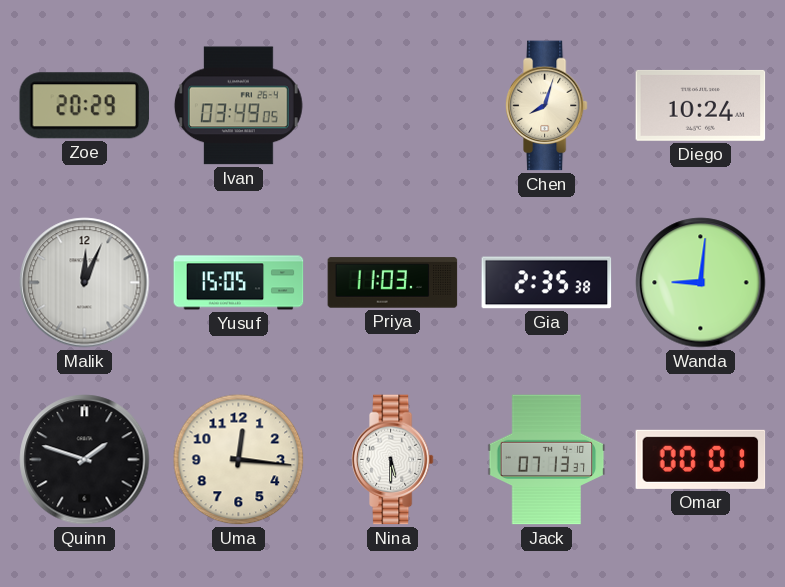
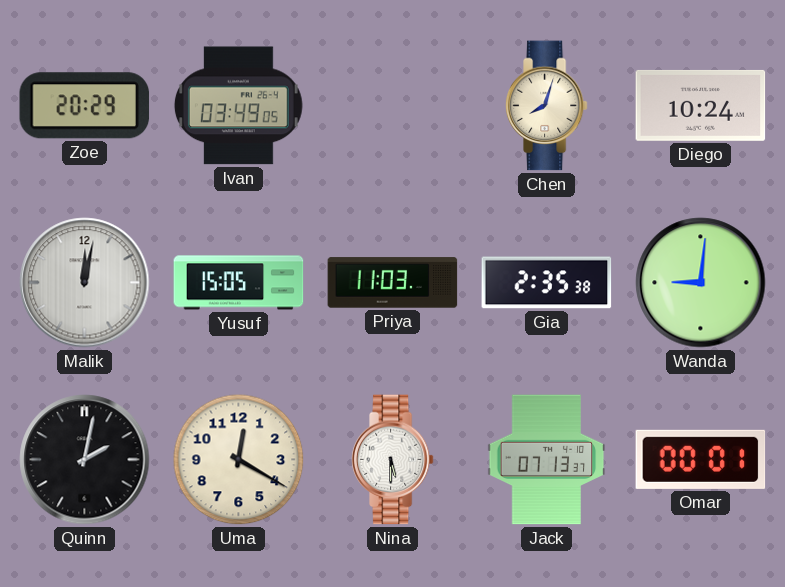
Malik: 12:04 -> 12:02
Quinn: 1:48 -> 2:02
Uma: 12:16 -> 12:20
